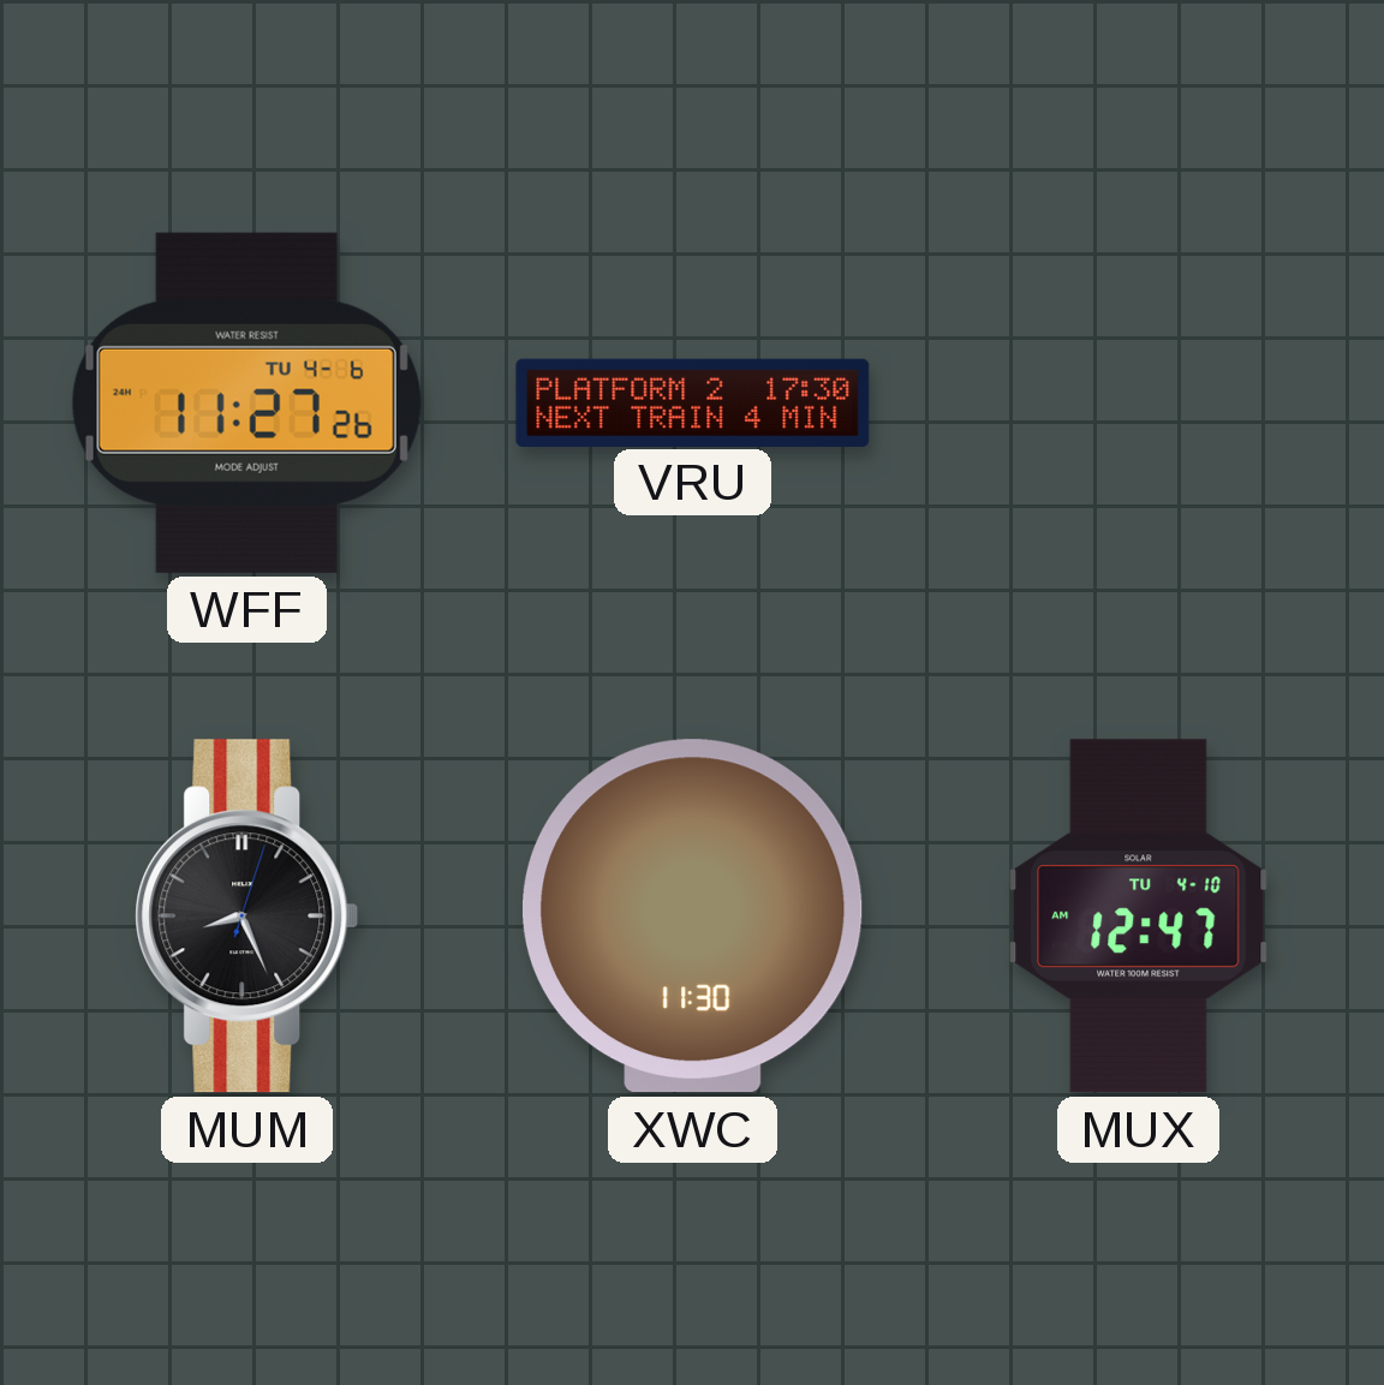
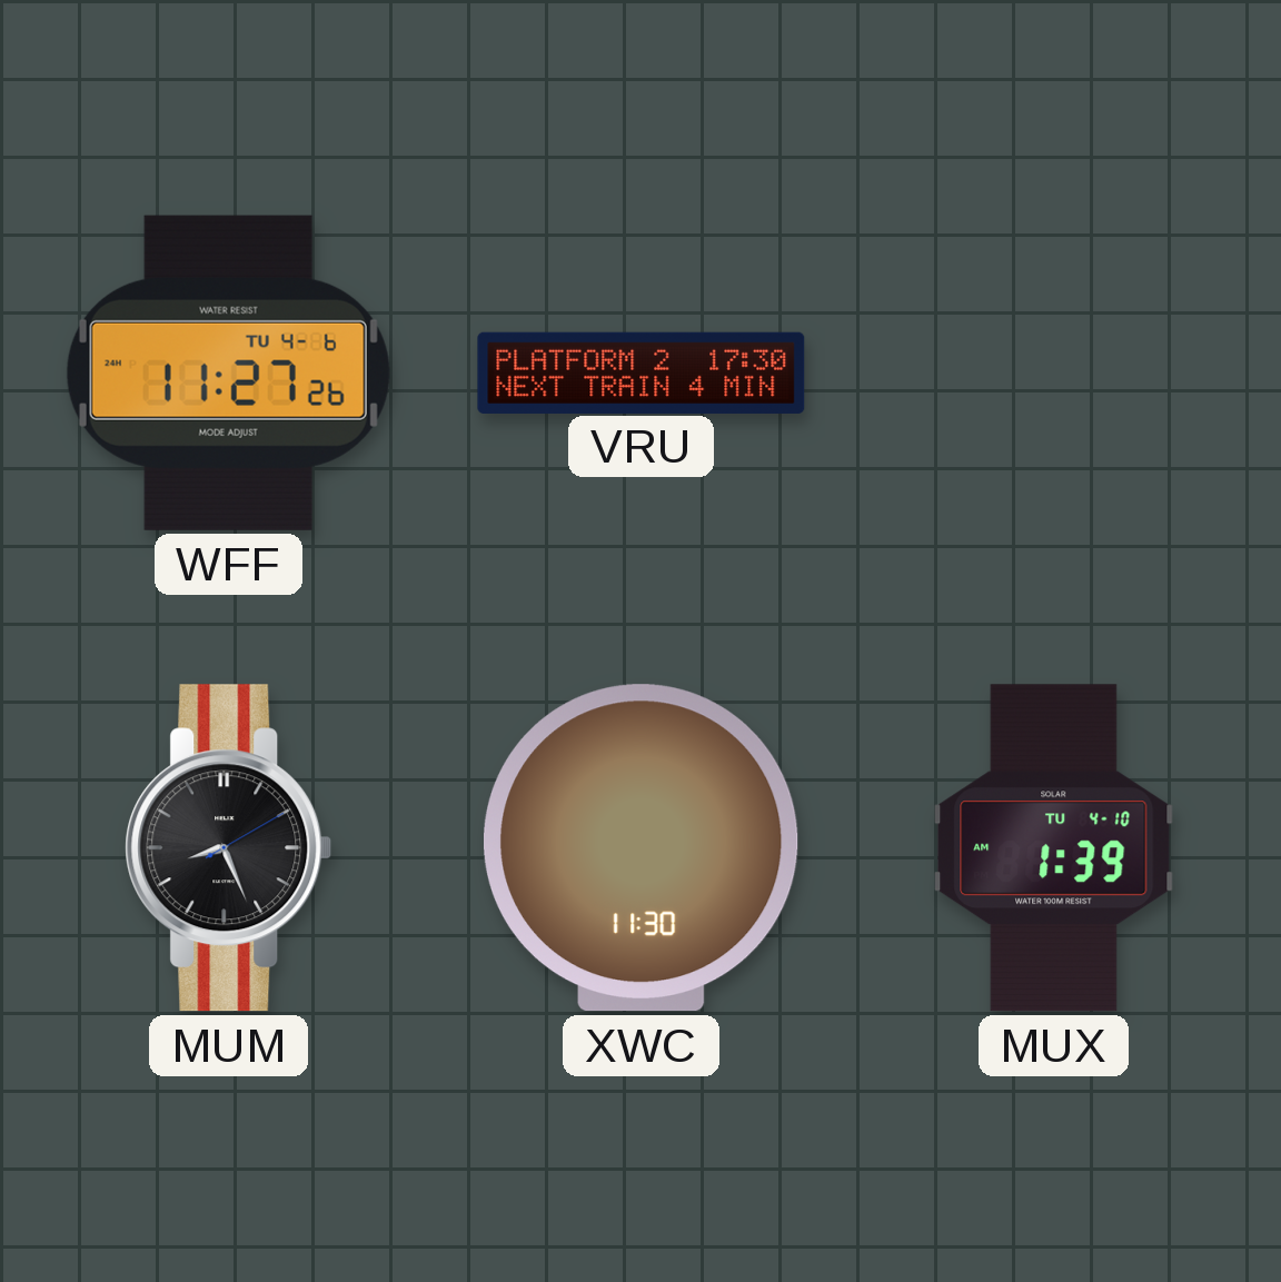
MUM: 8:26:03 -> 8:26:10
MUX: 12:47 -> 1:39
